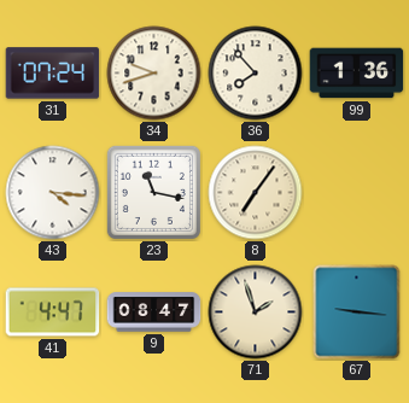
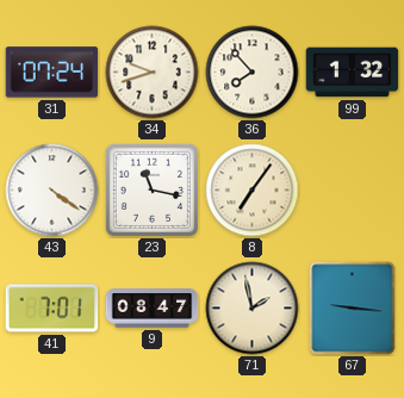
99: 1:36 -> 1:32
43: 4:16 -> 4:21
41: 4:47 -> 7:01
71: 1:57 -> 1:58
